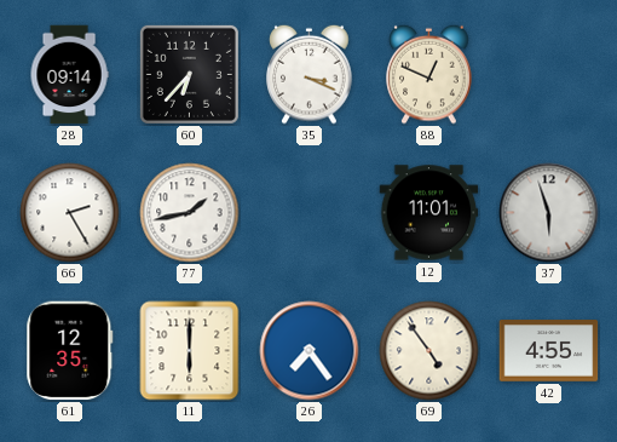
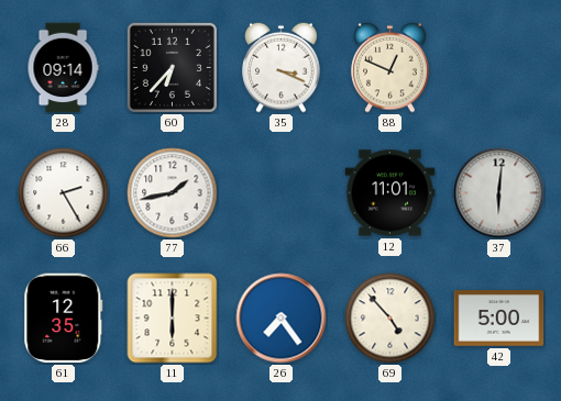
37: 5:57 -> 6:01
69: 4:54 -> 4:53
42: 4:55 -> 5:00
